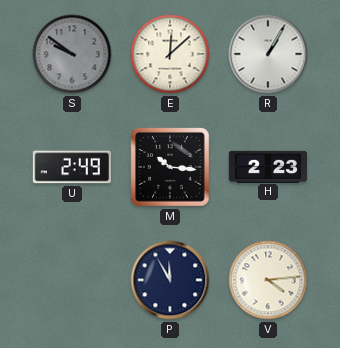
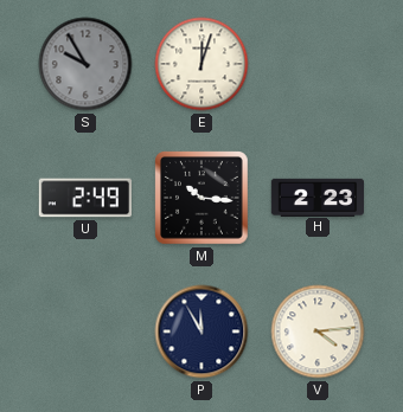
S: 9:51 -> 9:55
E: 12:08 -> 12:03
R: 1:05 -> none
